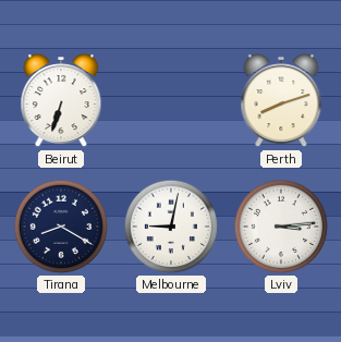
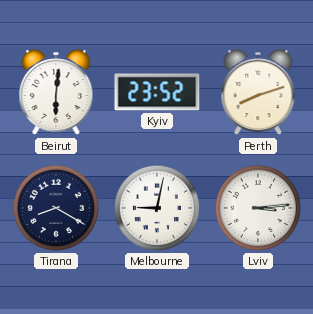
Beirut: 6:33 -> 6:01
Kyiv: none -> 23:52
